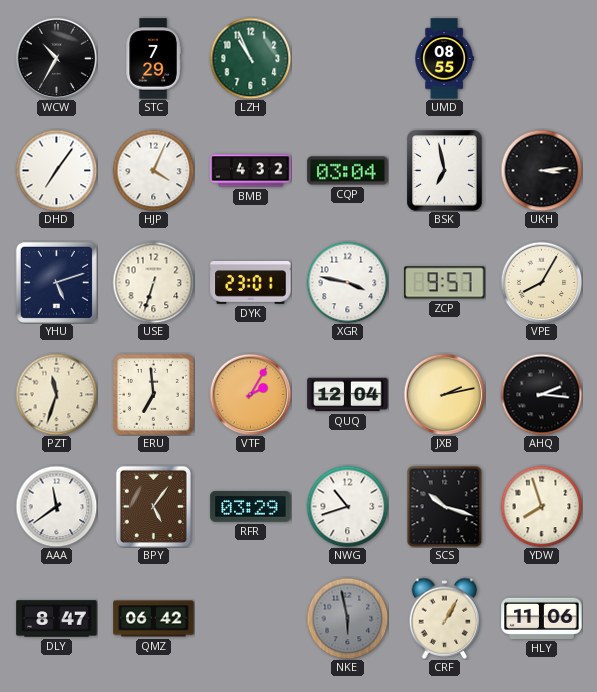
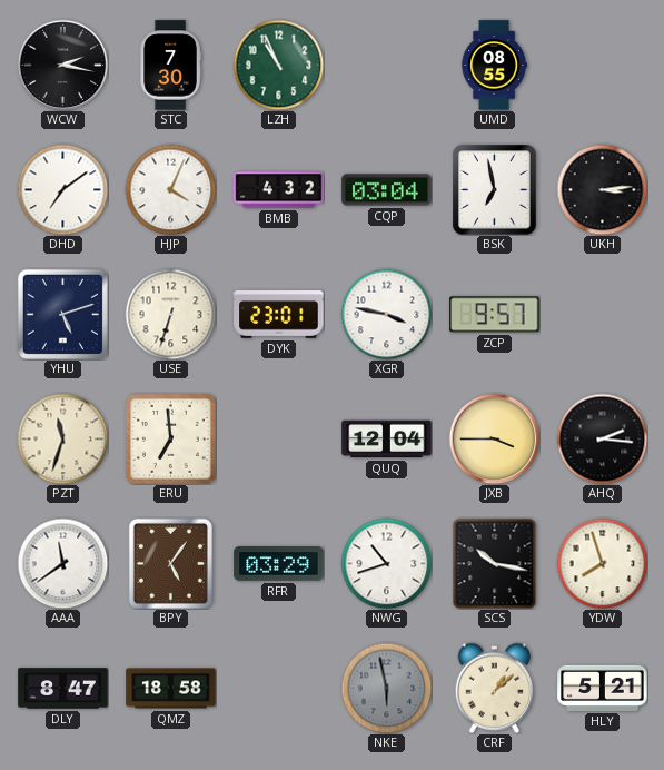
WCW: 10:35 -> 2:17
STC: 7:29 -> 7:30
DHD: 7:06 -> 7:09
VPE: 8:05 -> none
VTF: 2:05 -> none
JXB: 2:13 -> 3:45
SCS: 10:18 -> 10:17
QMZ: 06:42 -> 18:58
CRF: 1:05 -> 1:08
HLY: 11:06 -> 5:21
